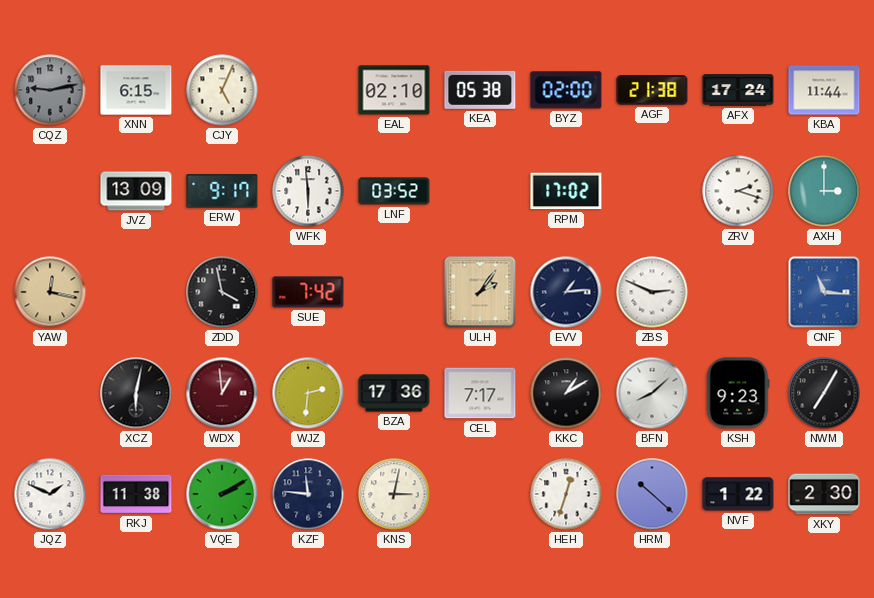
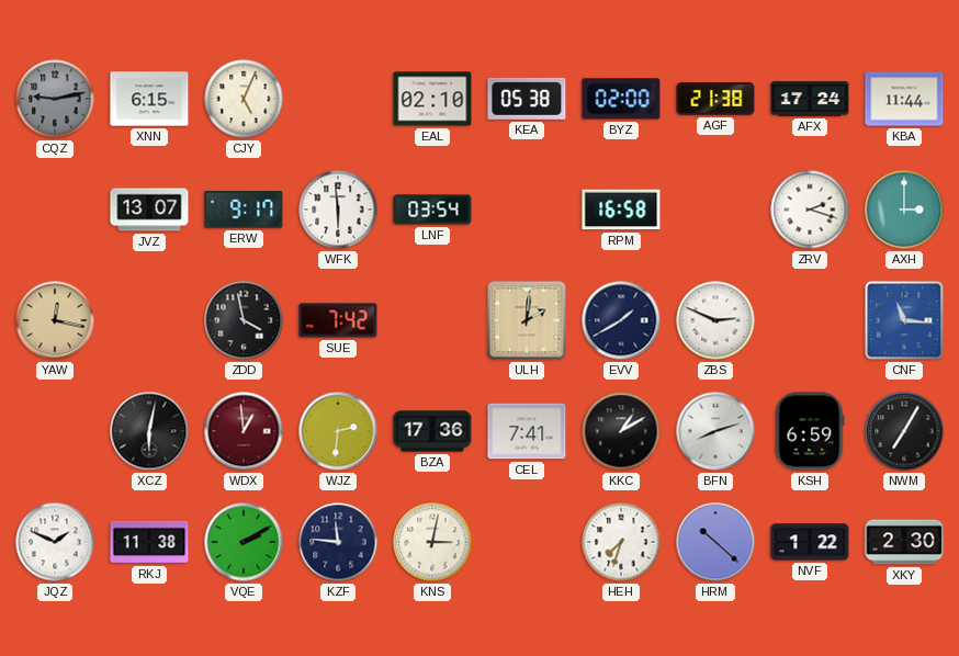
JVZ: 13:09 -> 13:07
LNF: 03:52 -> 03:54
RPM: 17:02 -> 16:58
ULH: 2:06 -> 2:01
EVV: 1:14 -> 1:40
CEL: 7:17 -> 7:41
BFN: 8:08 -> 8:12
KSH: 9:23 -> 6:59
HEH: 12:33 -> 7:33
